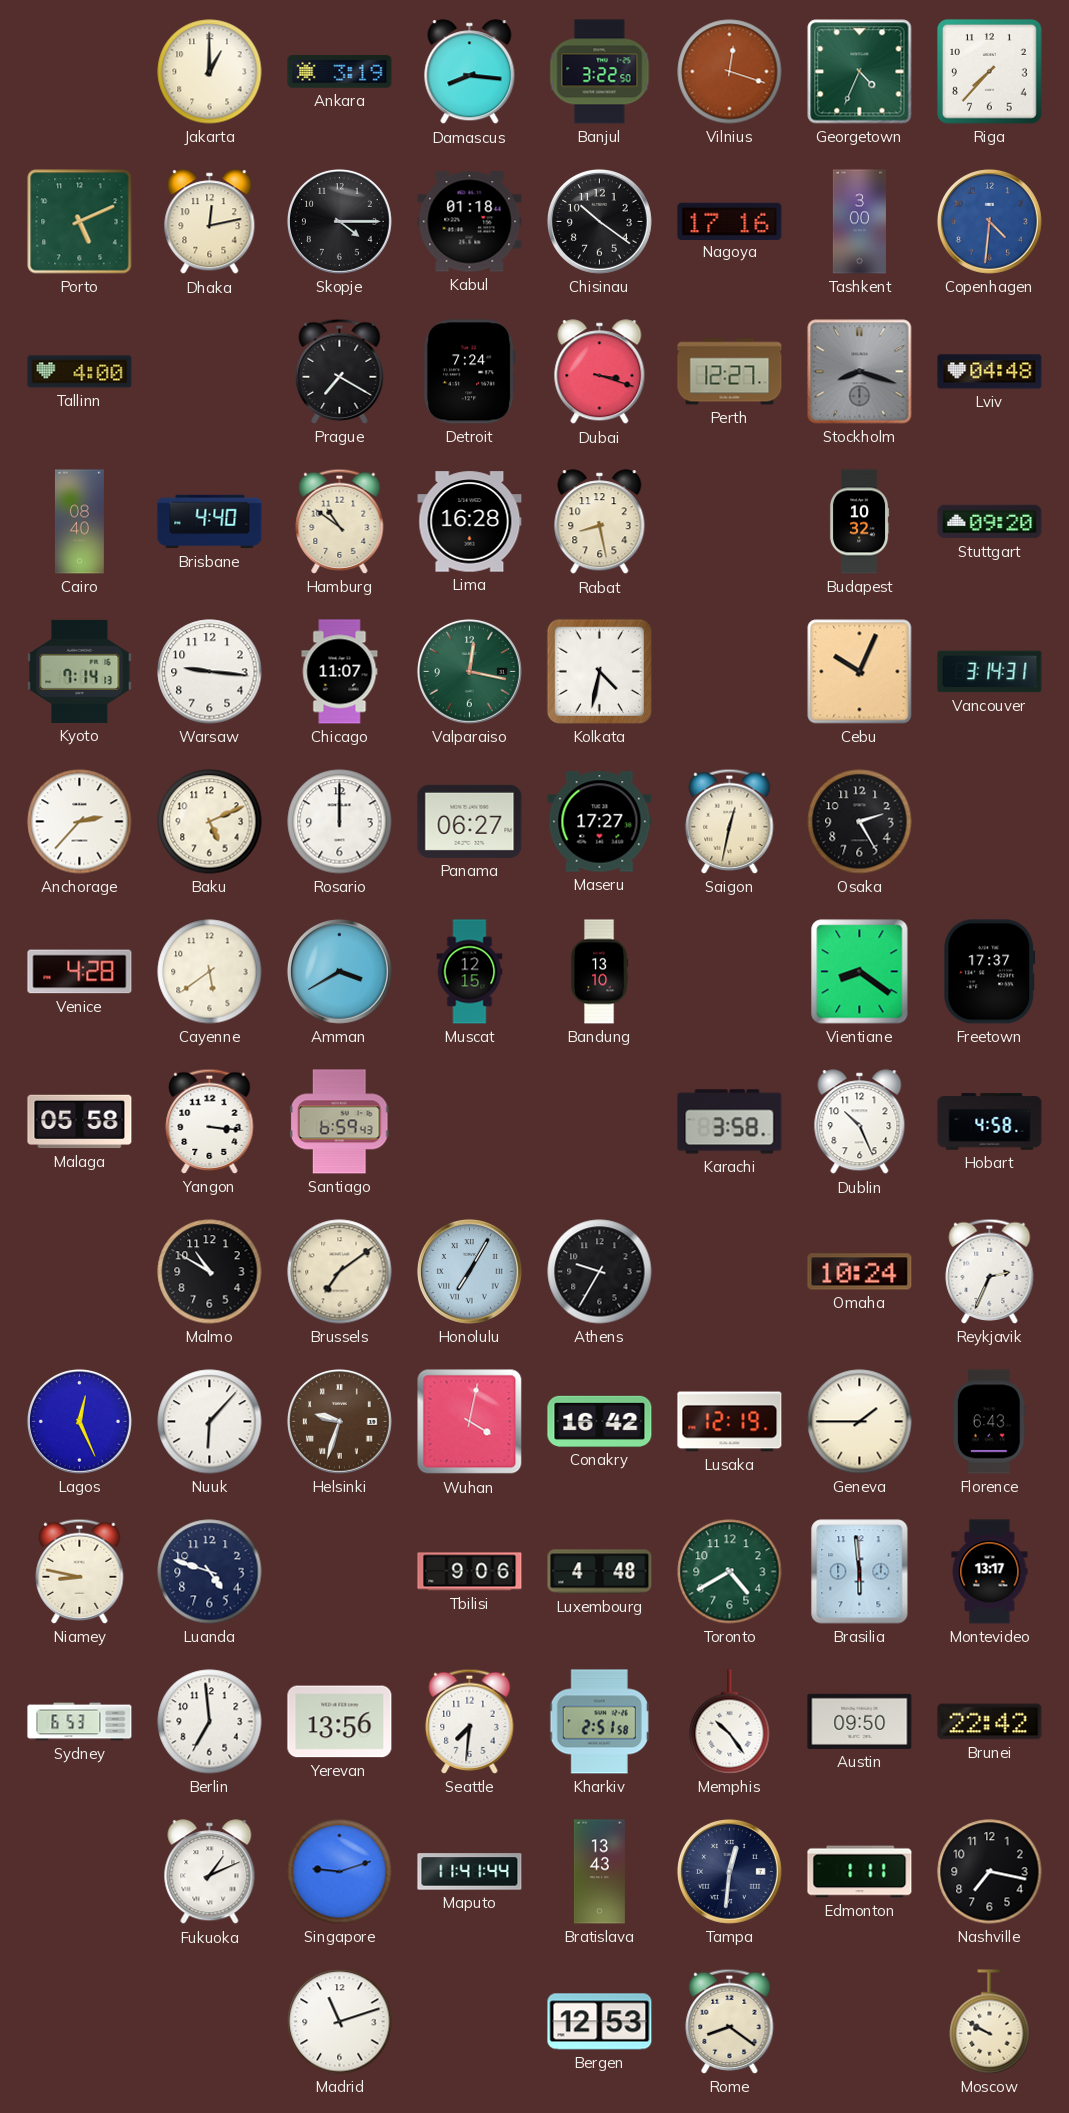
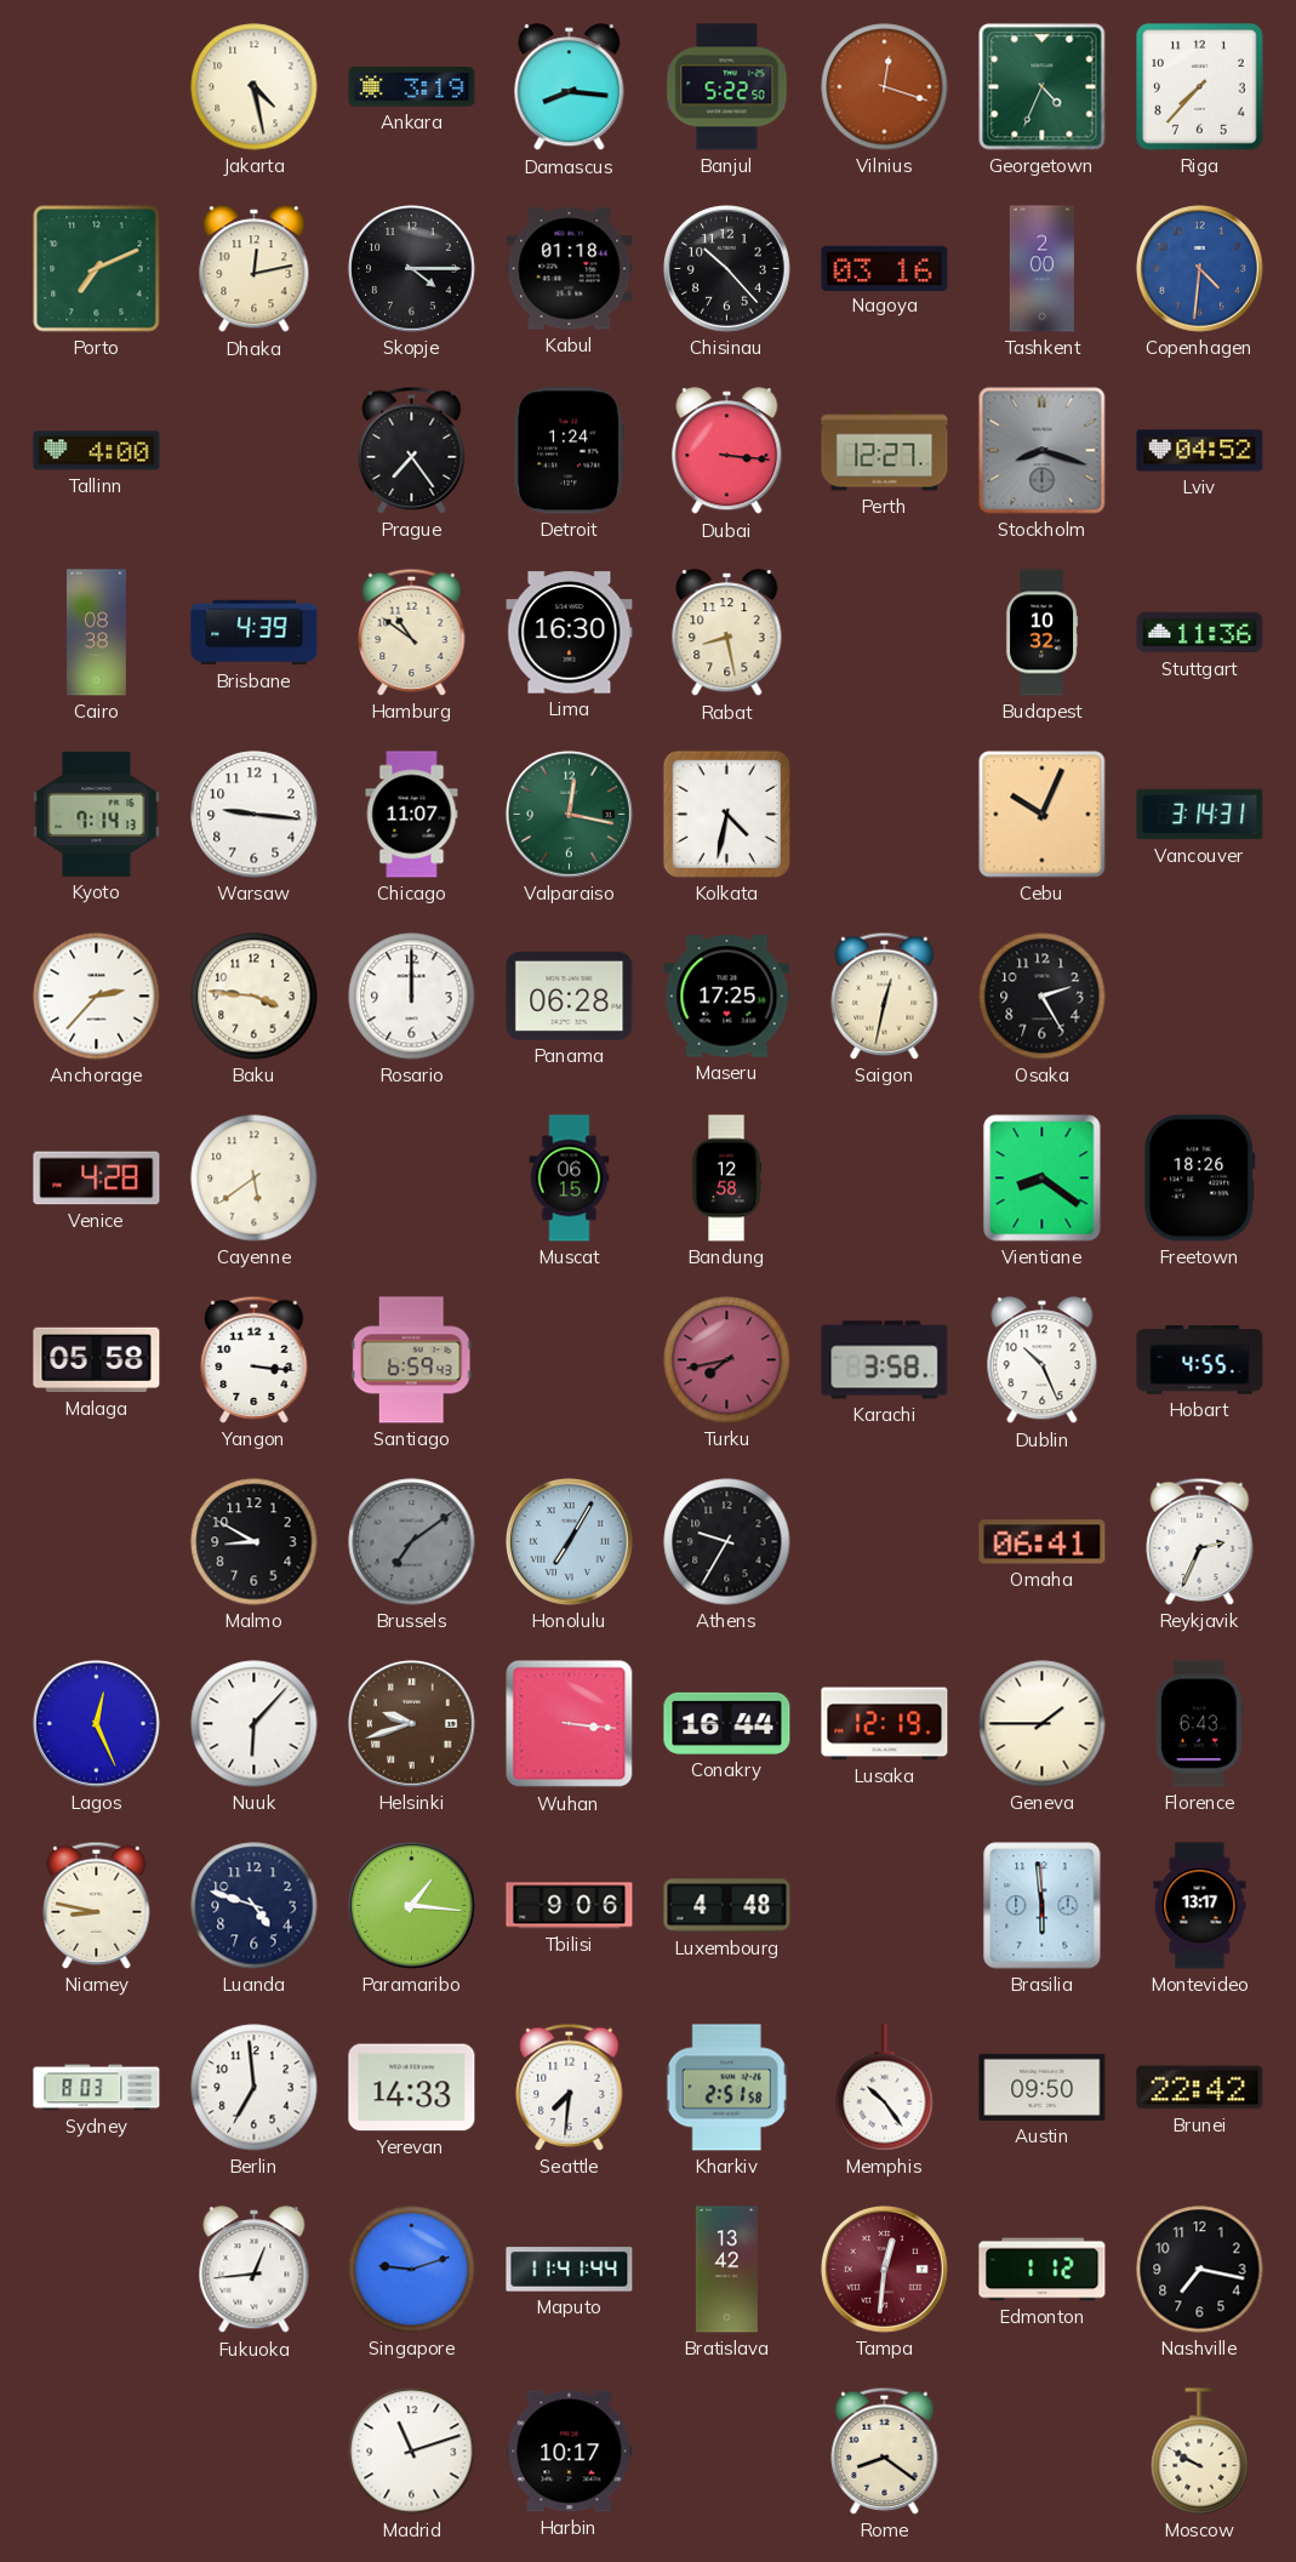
Jakarta: 1:00 -> 4:28
Banjul: 3:22 -> 5:22
Porto: 5:11 -> 7:11
Chisinau: 10:21 -> 10:23
Nagoya: 17:16 -> 03:16
Tashkent: 3:00 -> 2:00
Prague: 7:20 -> 7:24
Detroit: 7:24 -> 1:24
Dubai: 3:18 -> 3:16
Lviv: 04:48 -> 04:52
Cairo: 08:40 -> 08:38
Brisbane: 4:40 -> 4:39
Lima: 16:28 -> 16:30
Stuttgart: 09:20 -> 11:36
Baku: 5:11 -> 3:46
Panama: 06:27 -> 06:28
Maseru: 17:27 -> 17:25
Amman: 3:40 -> none
Muscat: 12:15 -> 06:15
Bandung: 13:10 -> 12:58
Freetown: 17:37 -> 18:26
Turku: none -> 7:43
Hobart: 4:58 -> 4:55
Malmo: 10:50 -> 8:50
Brussels dial: cream -> grey
Omaha: 10:24 -> 06:41
Helsinki: 9:33 -> 9:42
Wuhan: 4:02 -> 3:16
Conakry: 16:42 -> 16:44
Paramaribo: none -> 1:16
Toronto: 4:40 -> none
Sydney: 6:53 -> 8:03
Yerevan: 13:56 -> 14:33
Fukuoka: 1:11 -> 12:44
Bratislava: 13:43 -> 13:42
Tampa dial: navy -> burgundy
Edmonton: 1:11 -> 1:12
Harbin: none -> 10:17
Bergen: 12:53 -> none
